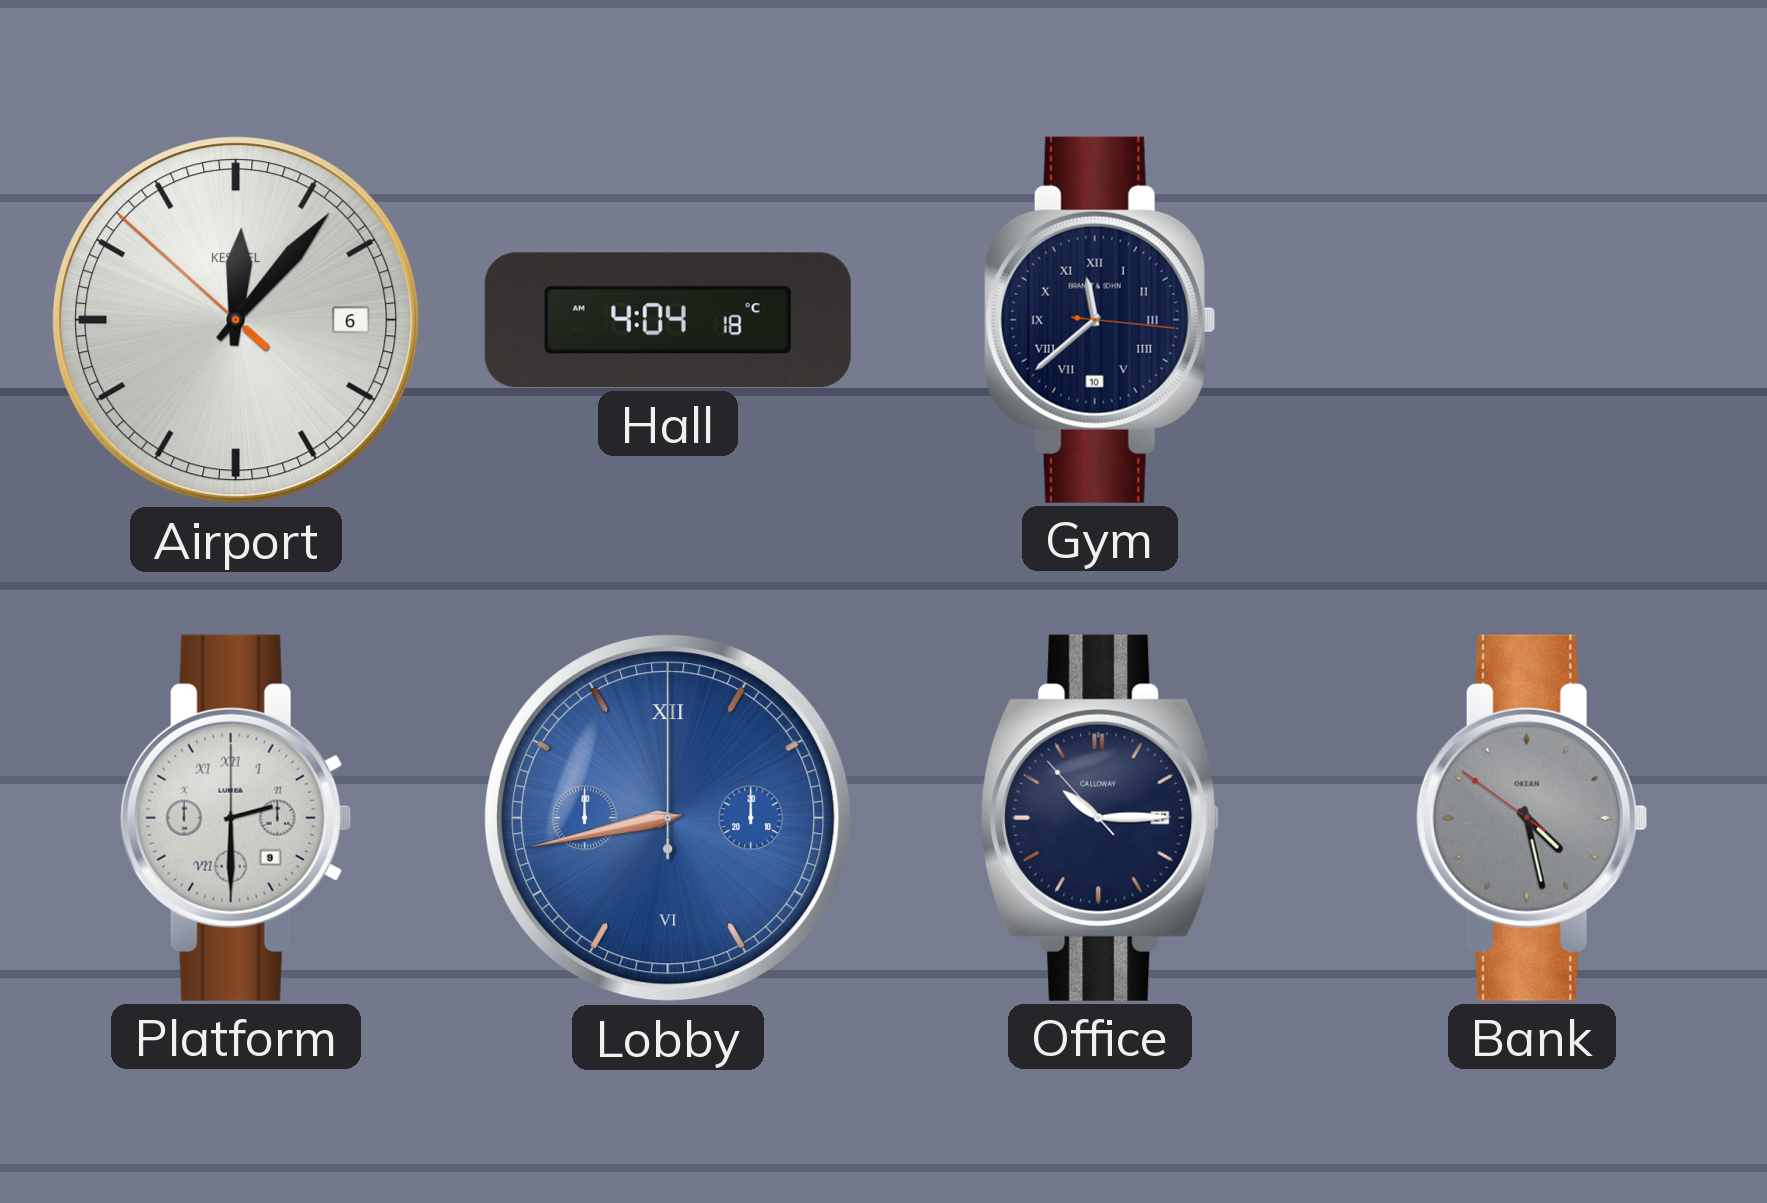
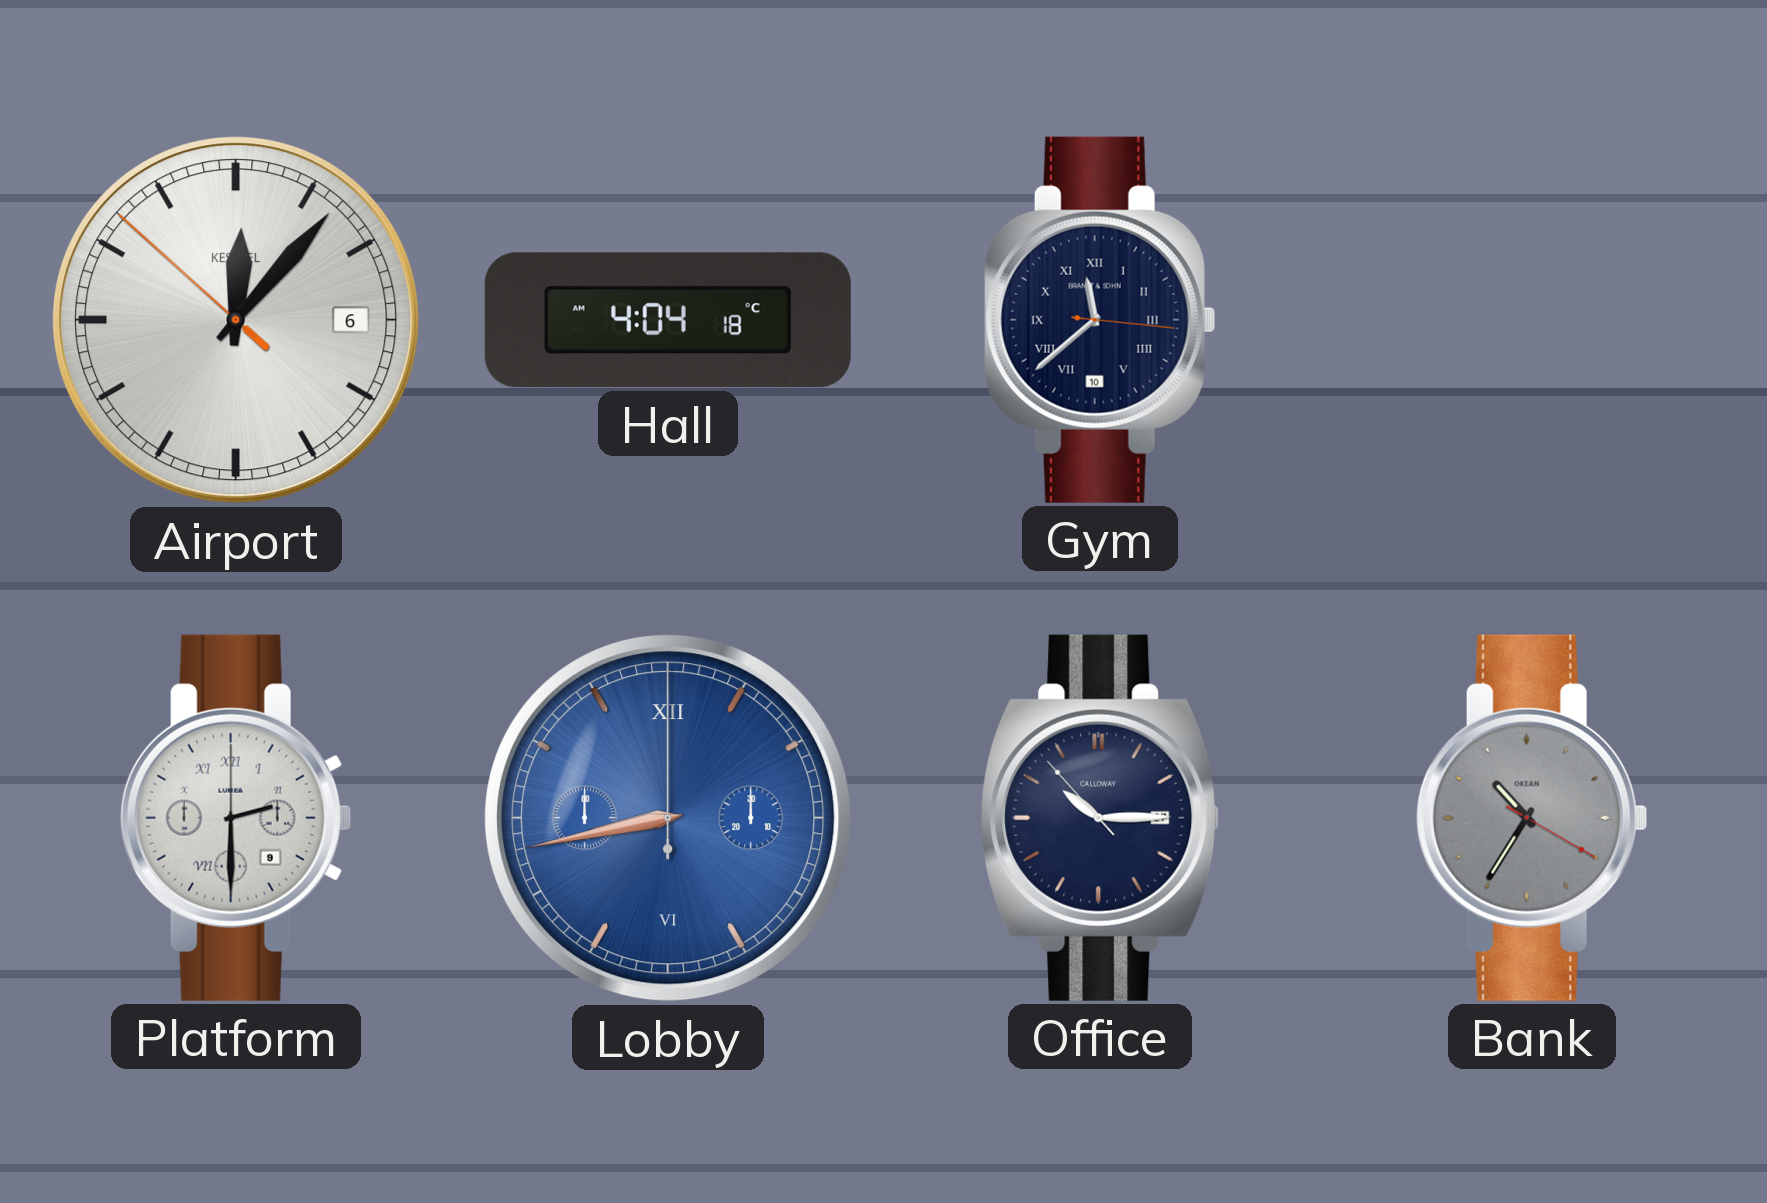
Bank: 4:27 -> 10:35
